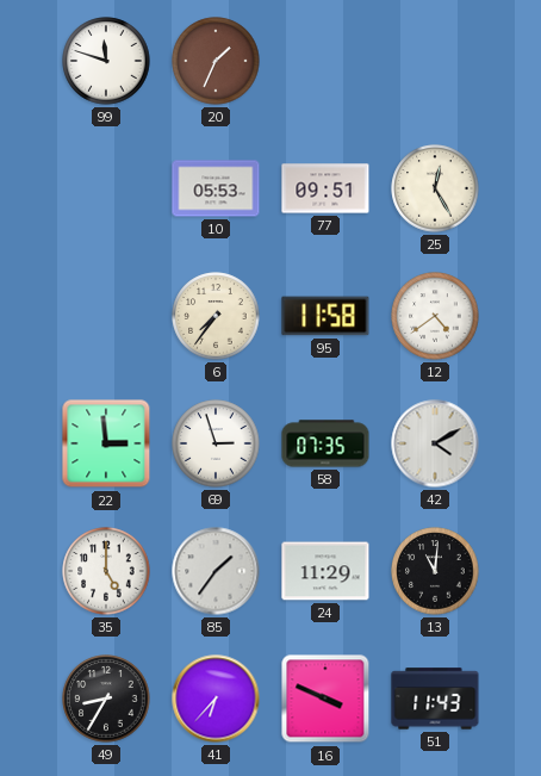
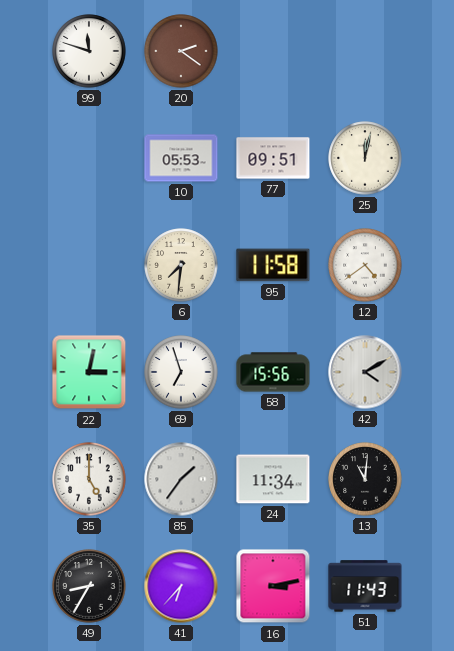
20: 1:34 -> 2:21
25: 12:25 -> 12:02
6: 7:36 -> 7:31
22: 2:59 -> 3:02
69: 2:57 -> 6:57
58: 07:35 -> 15:56
24: 11:29 -> 11:34
16: 3:49 -> 3:13
